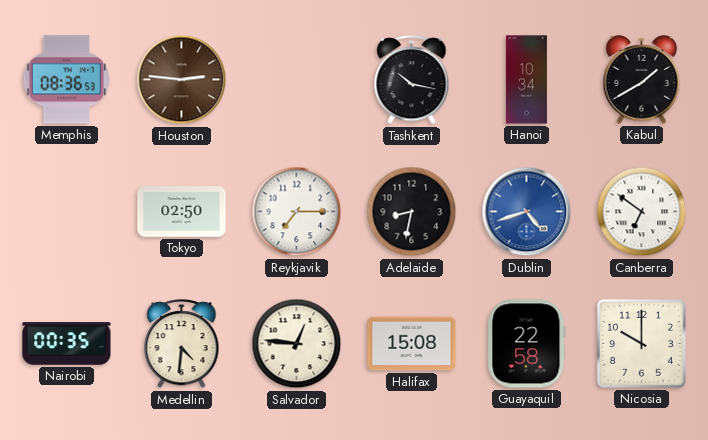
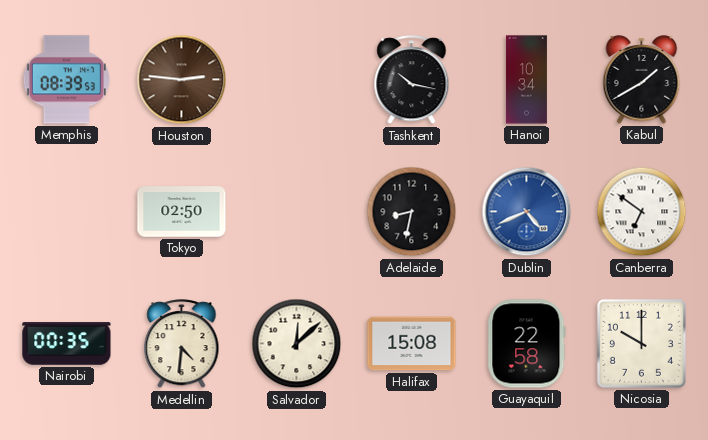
Memphis: 08:36 -> 08:39
Reykjavik: 7:15 -> none
Dublin: 4:42 -> 4:41
Salvador: 12:46 -> 12:08
